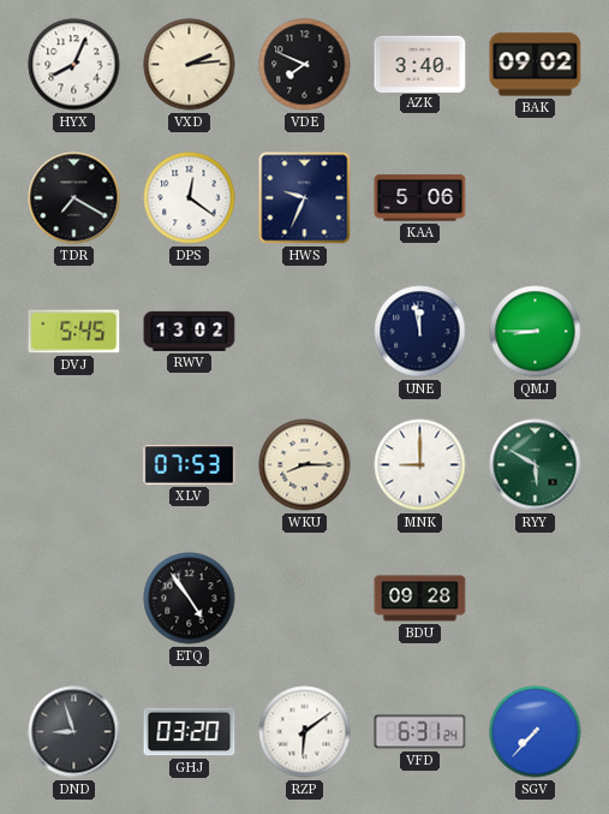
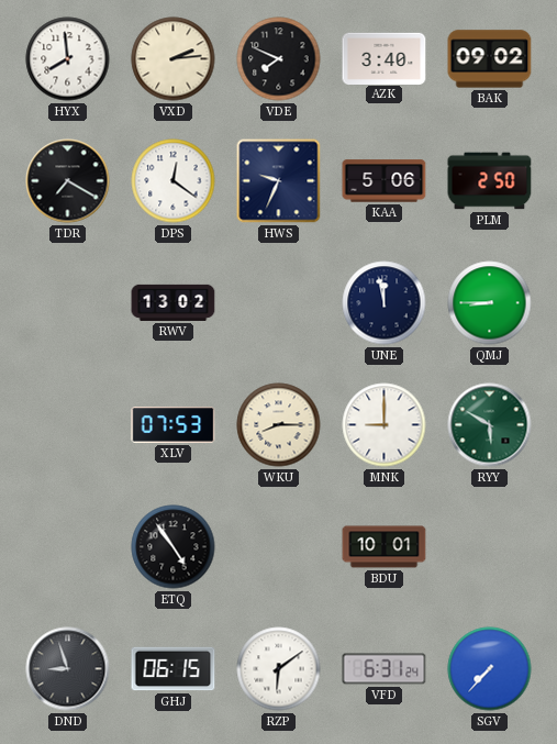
HYX: 8:04 -> 7:59
PLM: none -> 2:50
DVJ: 5:45 -> none
BDU: 09:28 -> 10:01
GHJ: 03:20 -> 06:15
